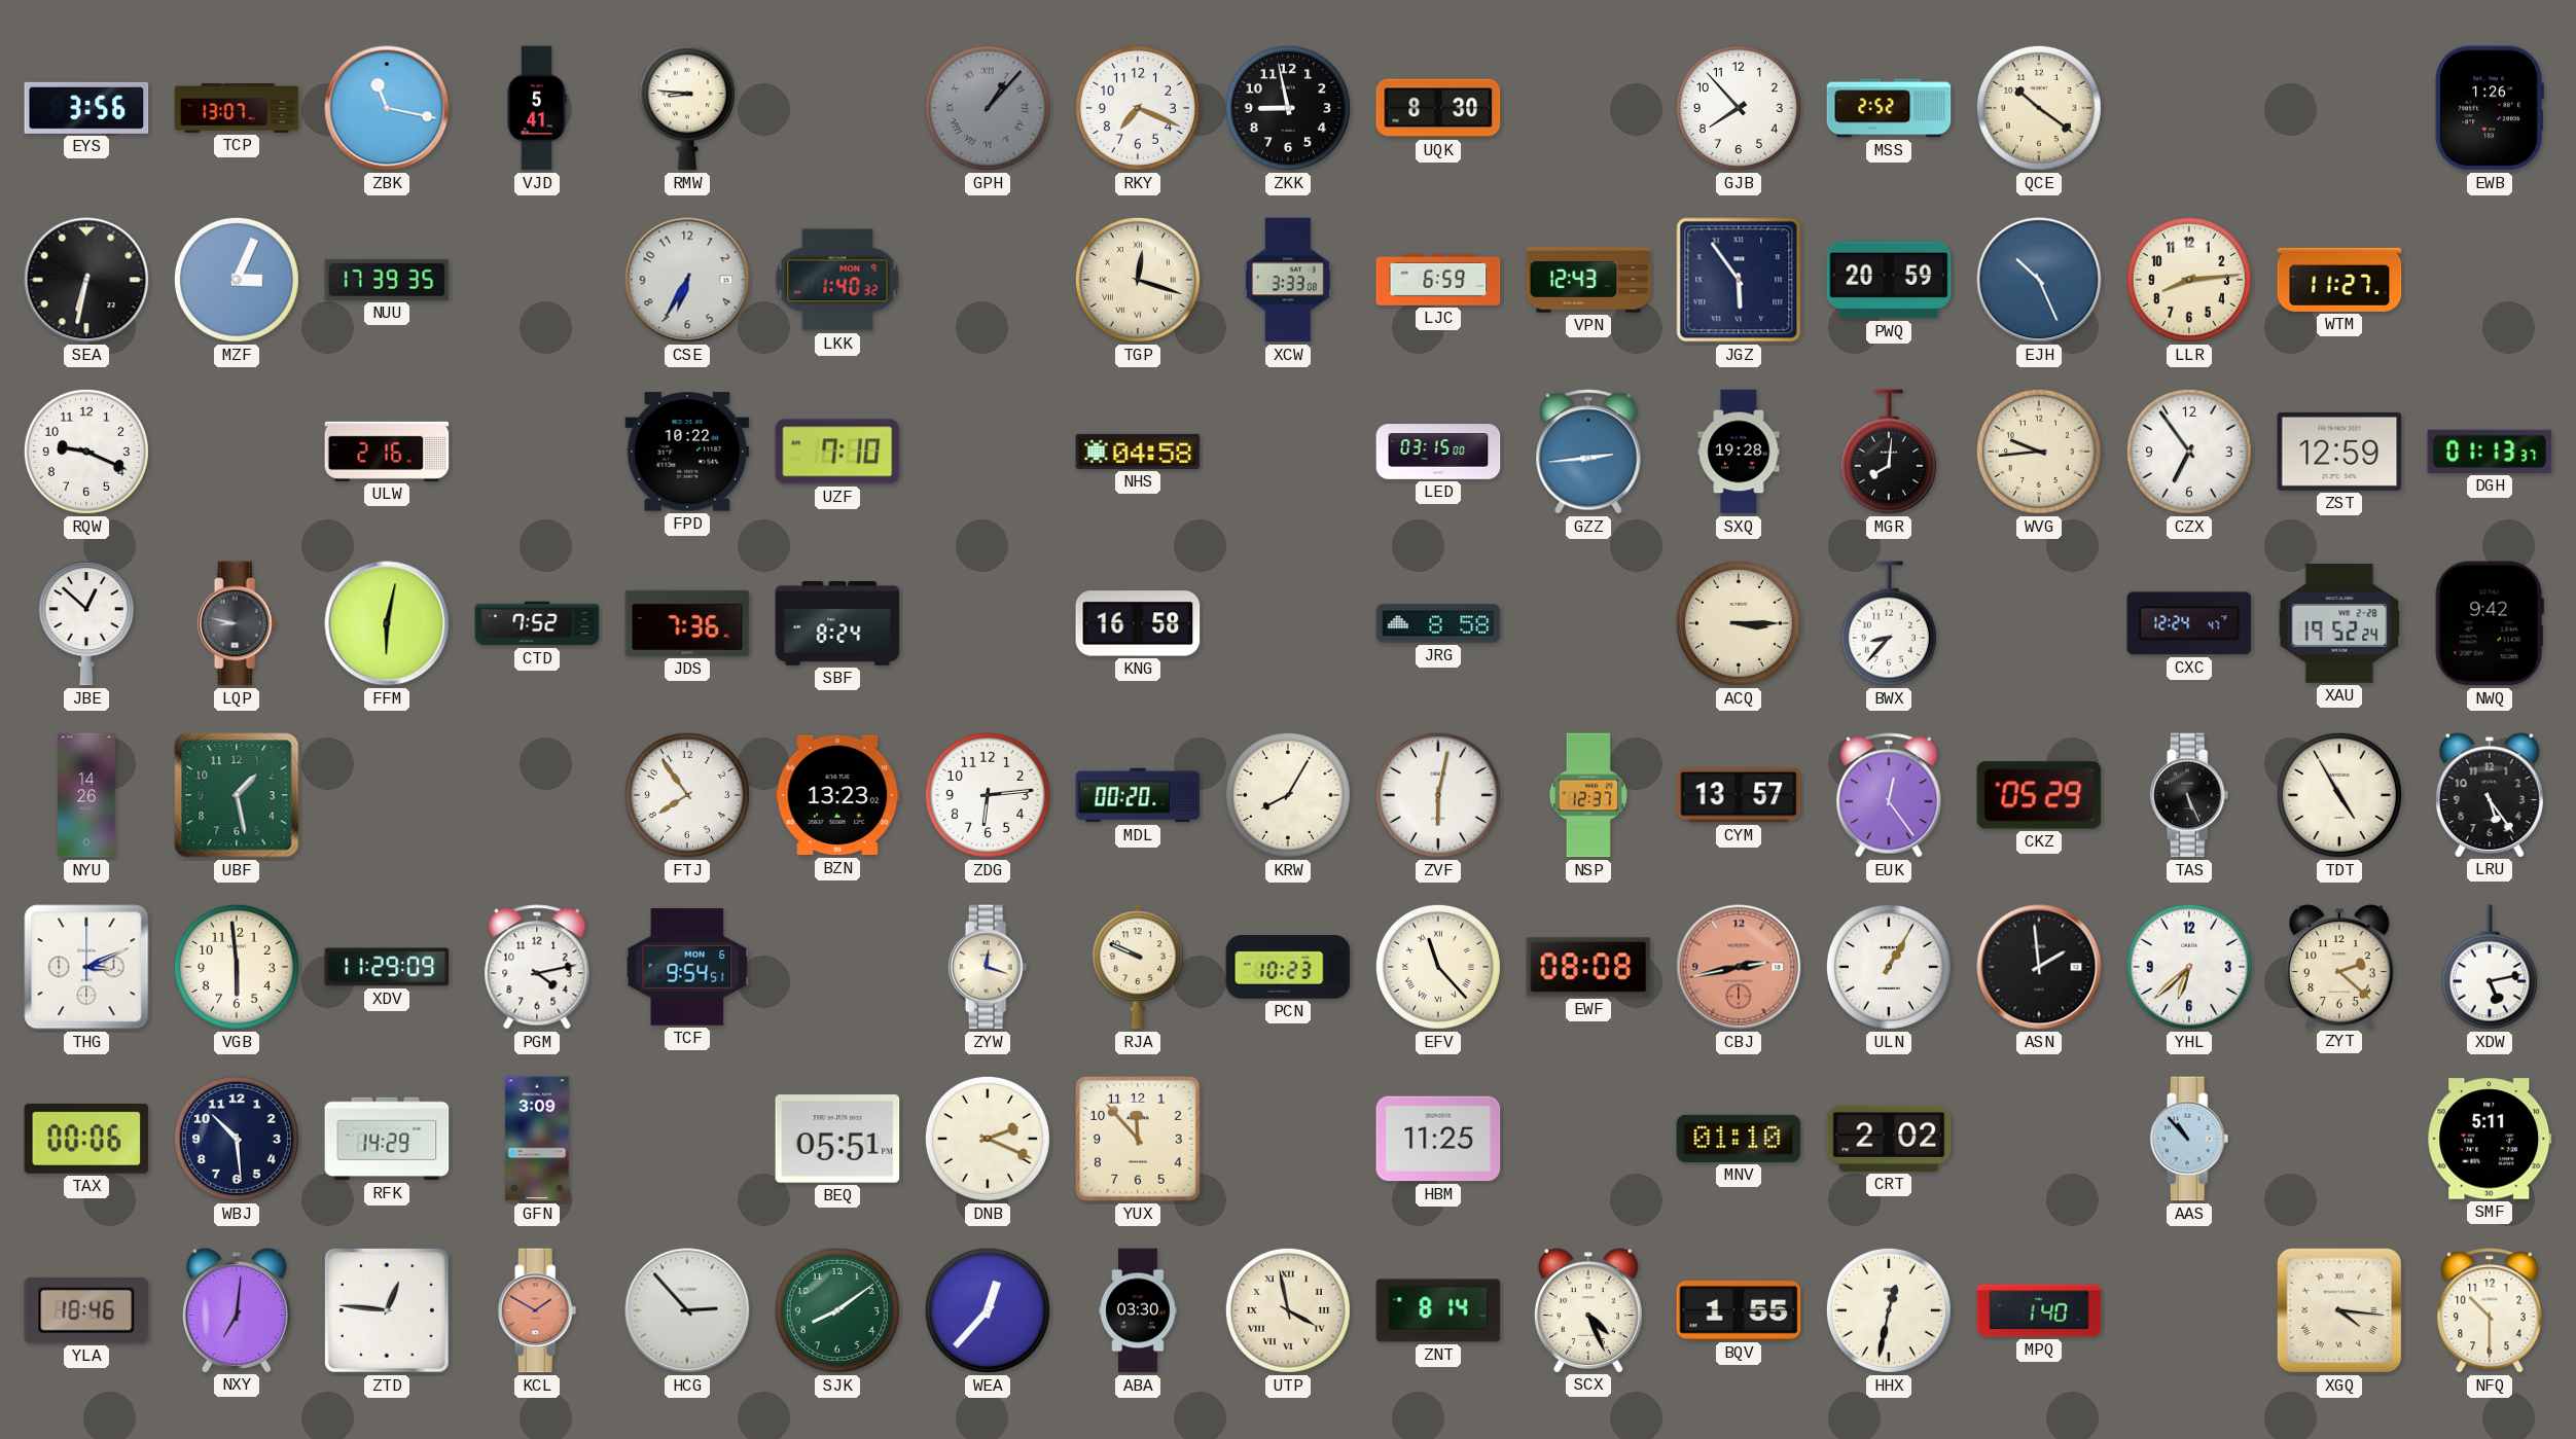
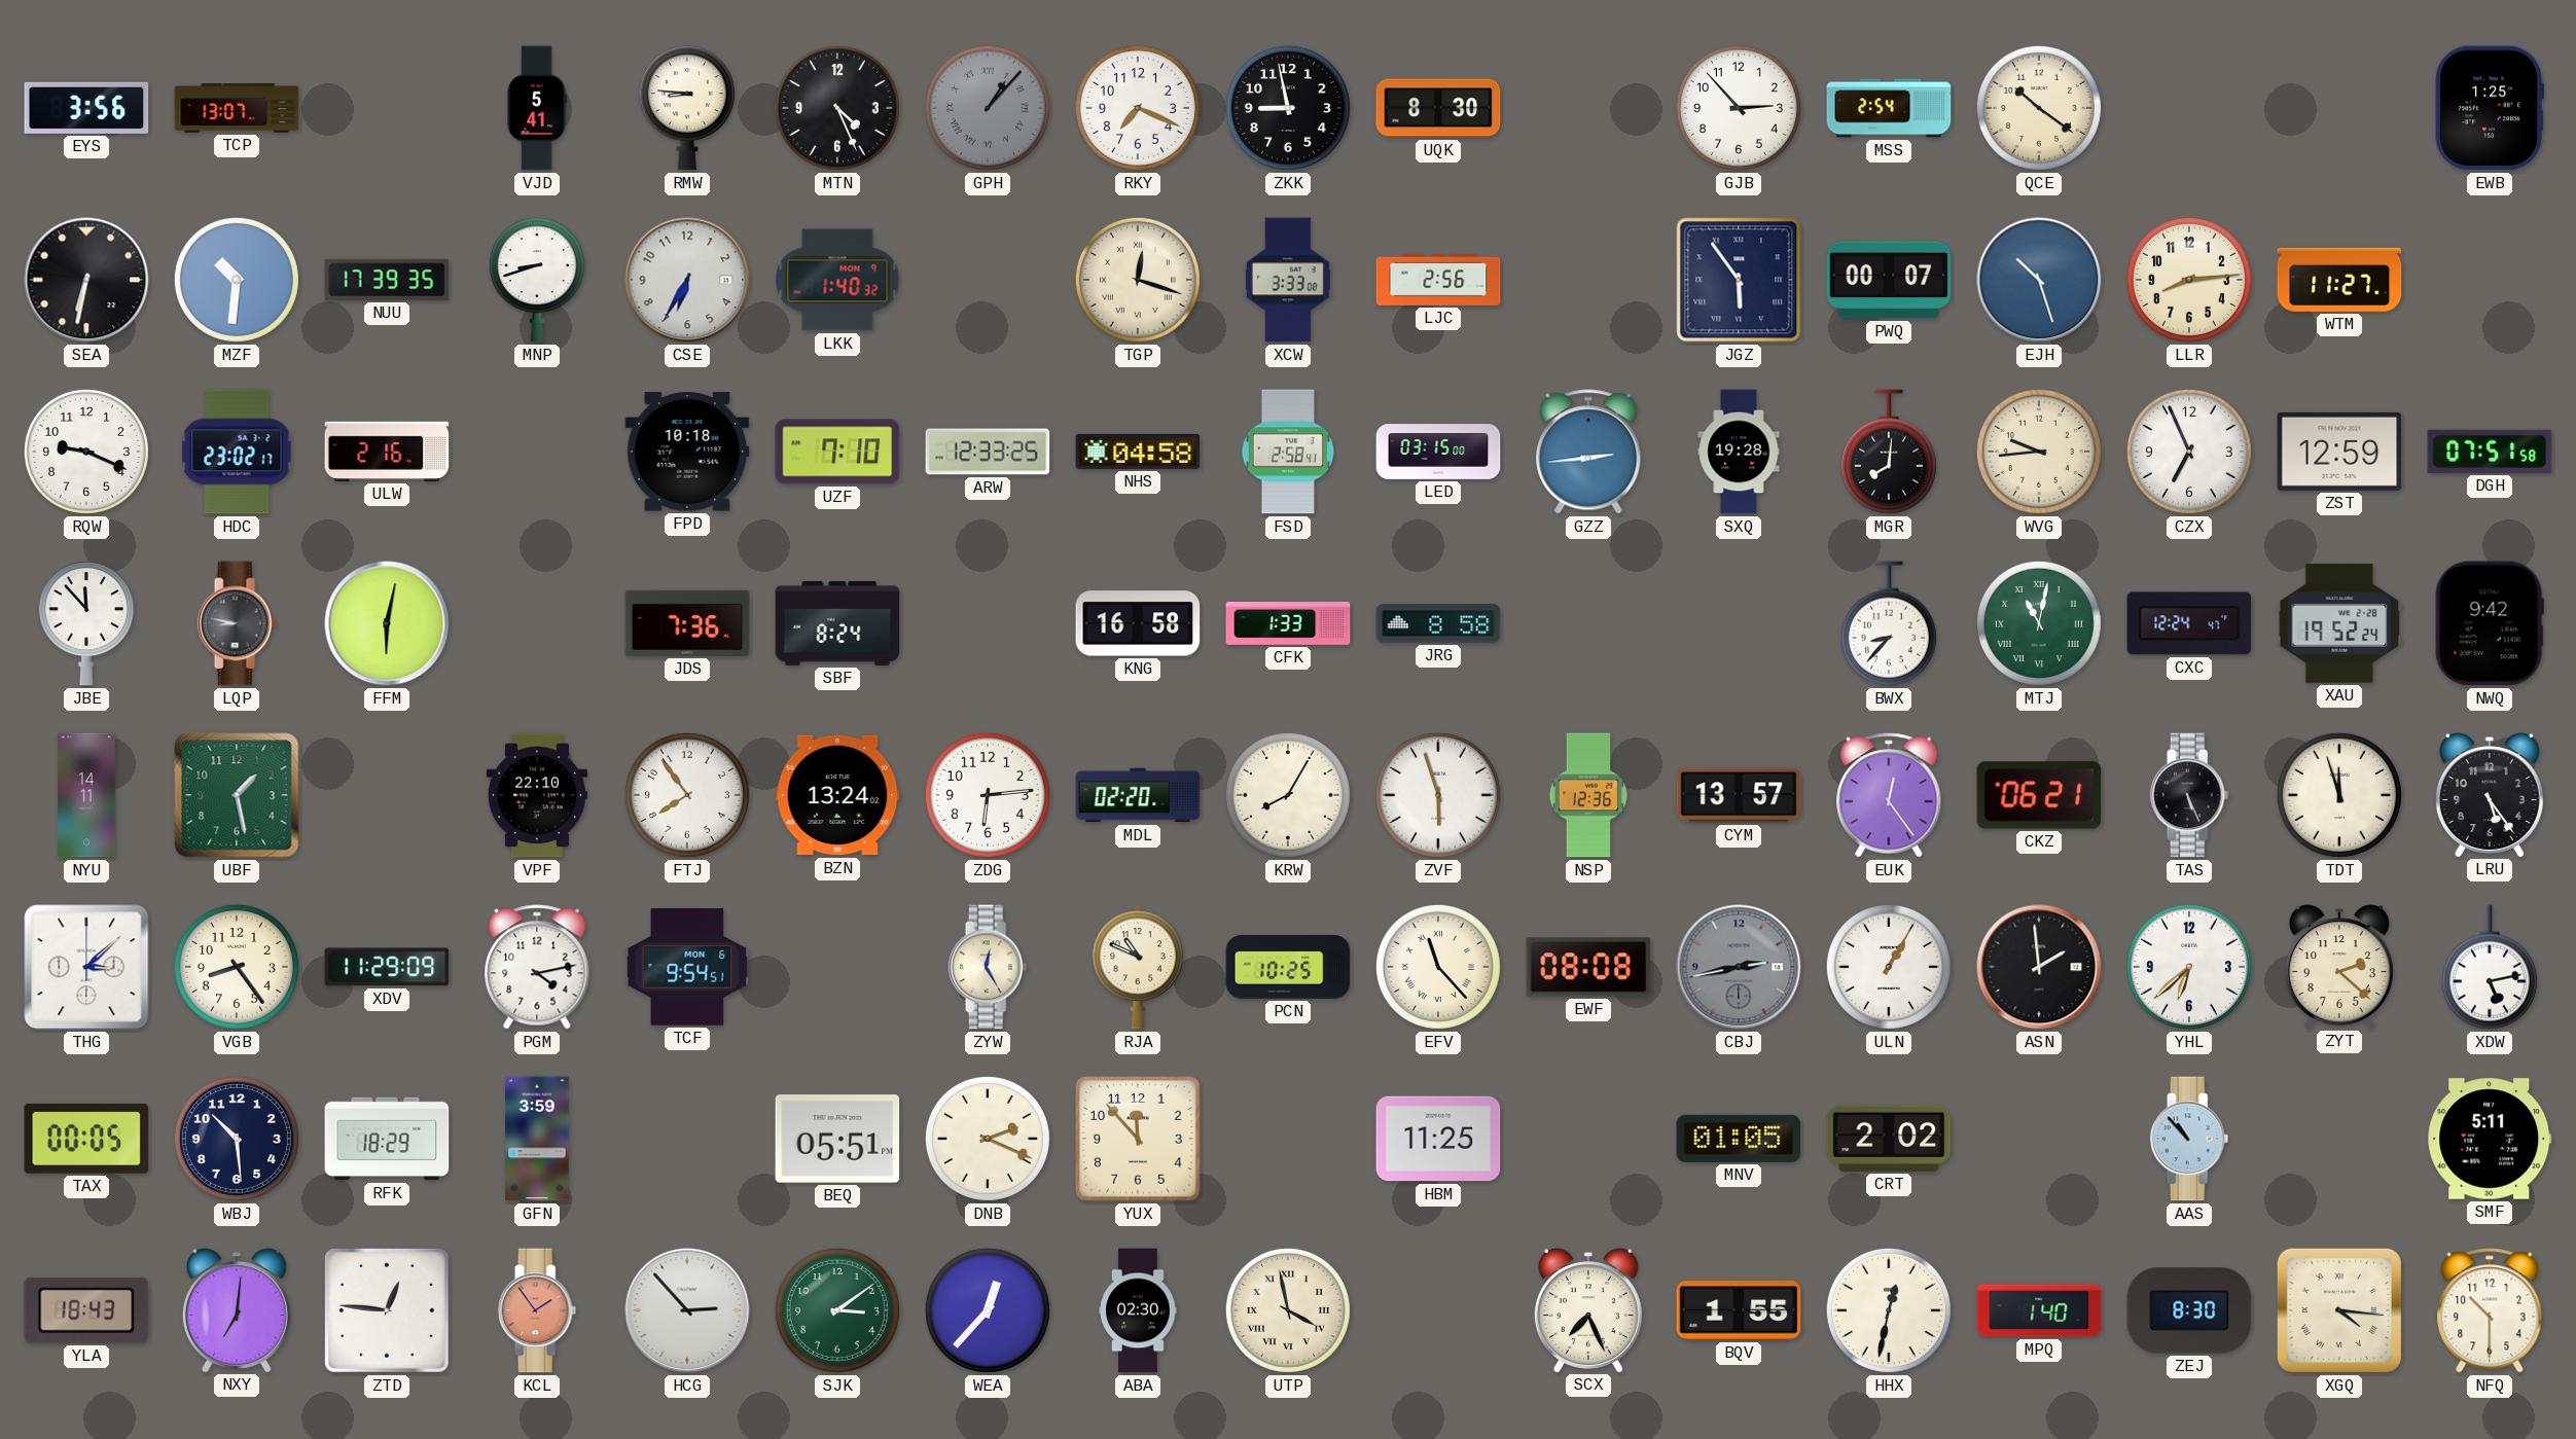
ZBK: 11:17 -> none
MTN: none -> 4:26
GJB: 7:53 -> 2:53
MSS: 2:52 -> 2:54
EWB: 1:26 -> 1:25
MZF: 3:04 -> 10:31
MNP: none -> 8:42
LJC: 6:59 -> 2:56
VPN: 12:43 -> none
PWQ: 20:59 -> 00:07
EJH: 10:26 -> 10:27
HDC: none -> 23:02
FPD: 10:22 -> 10:18
ARW: none -> 12:33
FSD: none -> 2:58
CZX: 6:54 -> 6:56
DGH: 01:13 -> 07:51
JBE: 12:52 -> 11:53
CTD: 7:52 -> none
CFK: none -> 1:33
ACQ: 3:15 -> none
MTJ: none -> 11:02
NYU: 14:26 -> 14:11
VPF: none -> 22:10
BZN: 13:23 -> 13:24
MDL: 00:20 -> 02:20
ZVF: 6:02 -> 5:57
NSP: 12:37 -> 12:36
CKZ: 05:29 -> 06:21
TDT: 4:55 -> 11:57
THG: 3:11 -> 3:08
VGB: 5:59 -> 8:24
ZYW: 12:18 -> 12:25
RJA: 9:49 -> 10:49
PCN: 10:23 -> 10:25
CBJ dial: salmon -> grey
TAX: 00:06 -> 00:05
RFK: 14:29 -> 18:29
GFN: 3:09 -> 3:59
MNV: 01:10 -> 01:05
YLA: 18:46 -> 18:43
KCL: 1:50 -> 1:54
SJK: 8:09 -> 3:09
ABA: 03:30 -> 02:30
ZNT: 8:14 -> none
SCX: 4:26 -> 7:26
ZEJ: none -> 8:30
